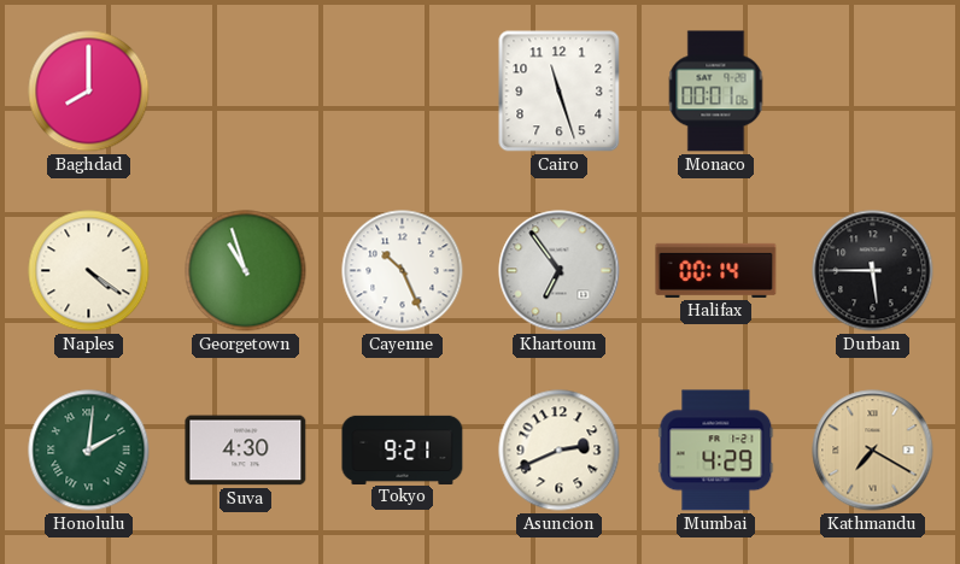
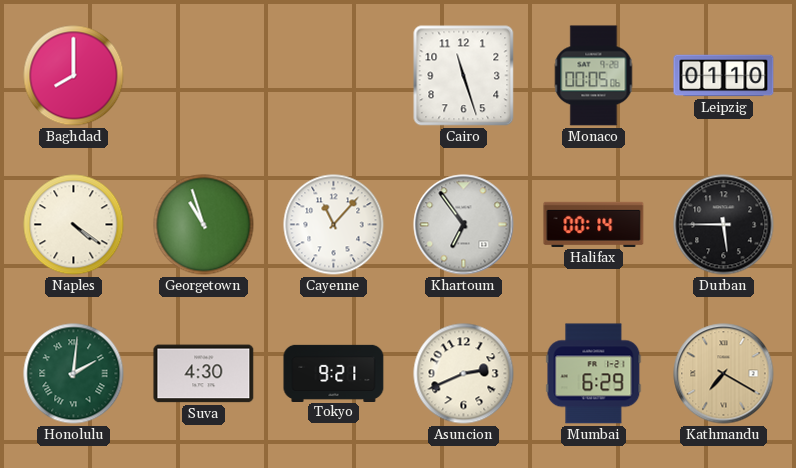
Monaco: 00:01 -> 00:05
Leipzig: none -> 01:10
Cayenne: 10:26 -> 11:07
Mumbai: 4:29 -> 6:29
